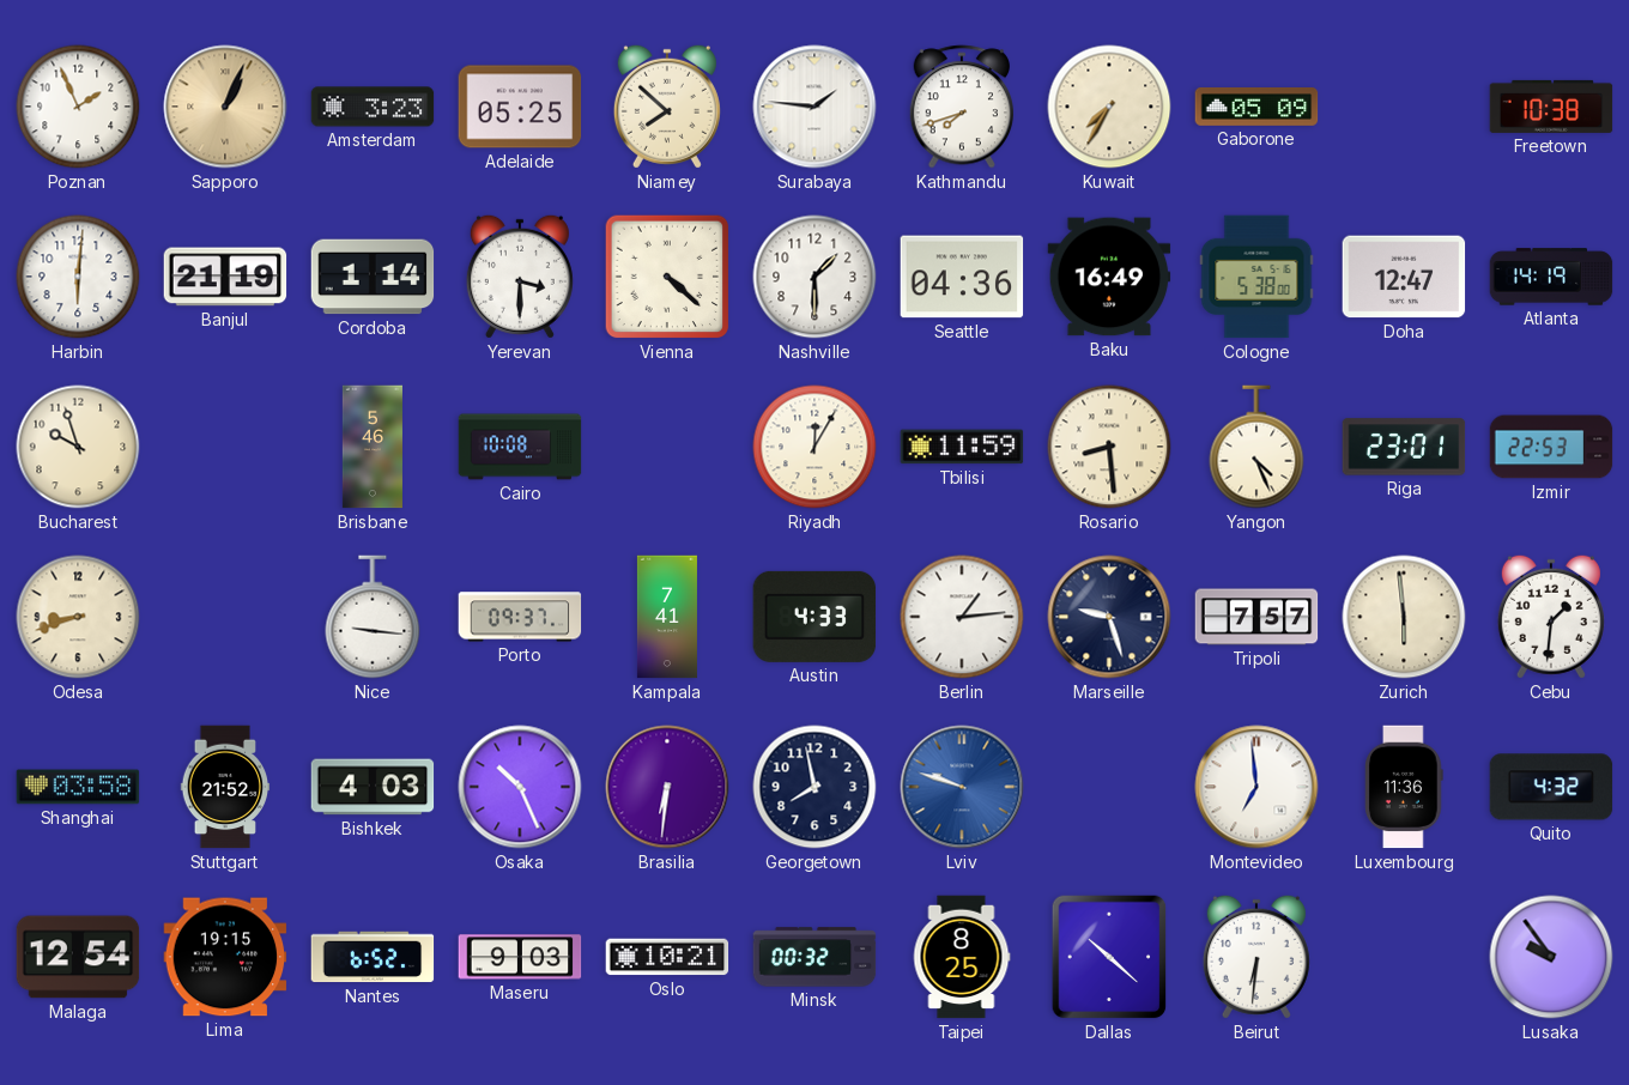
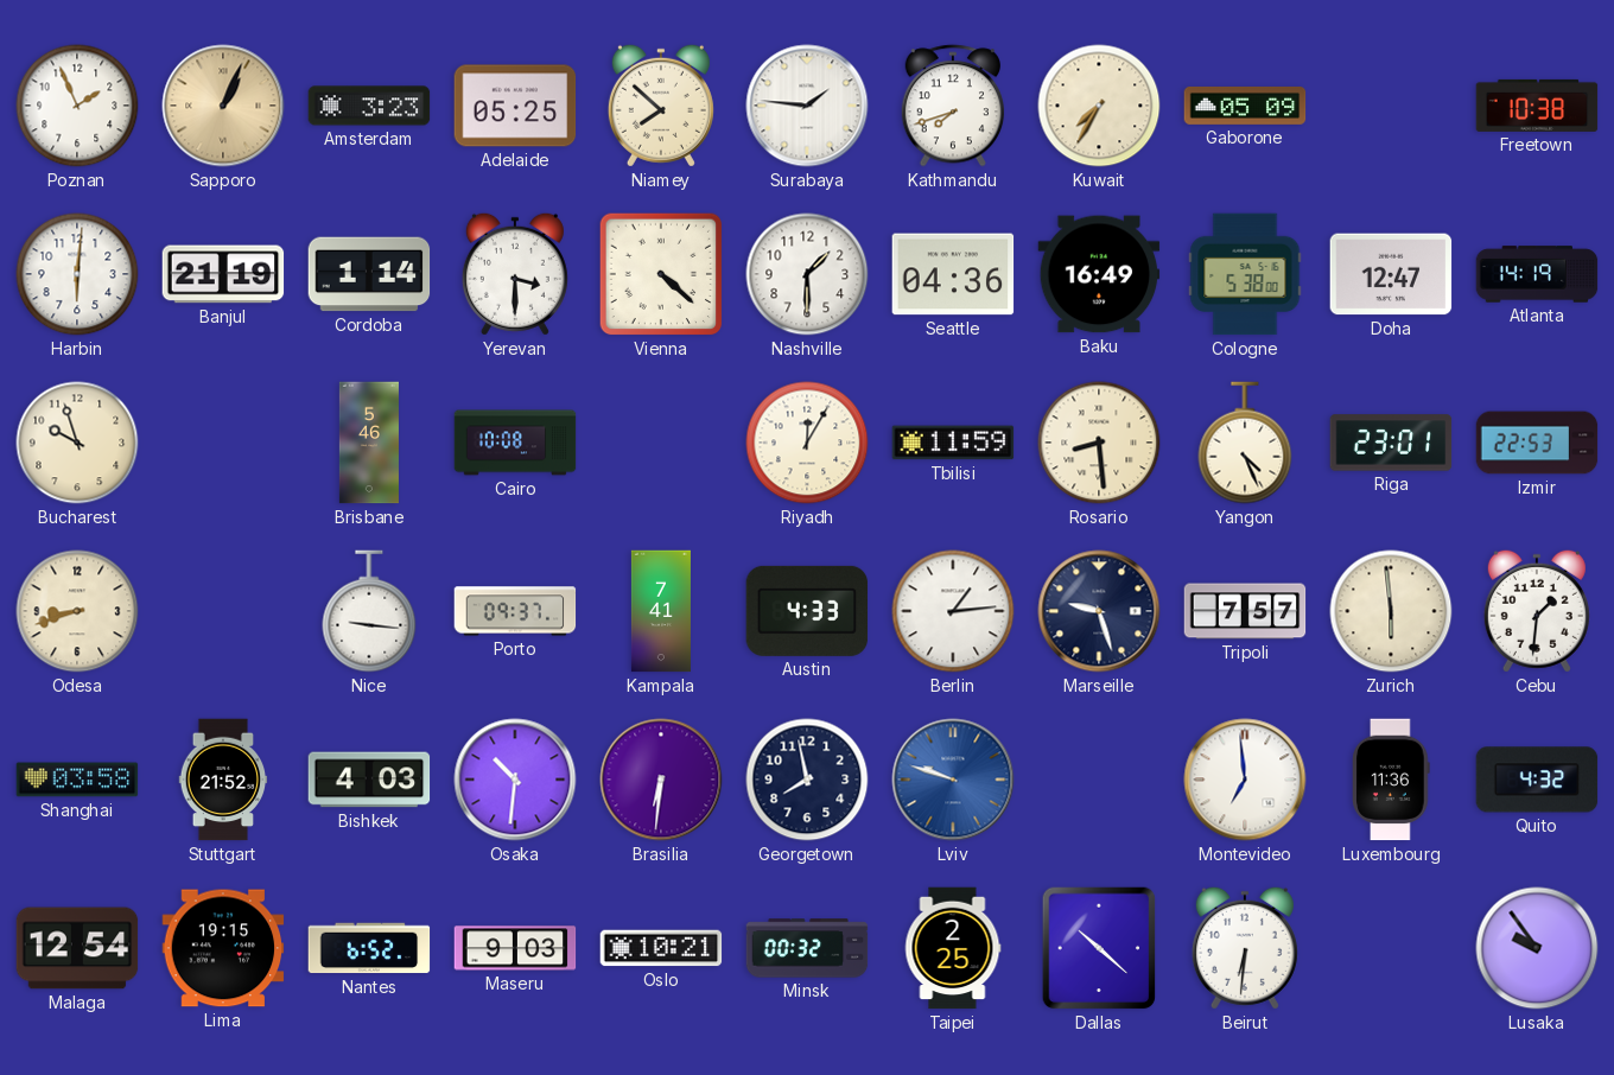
Osaka: 10:26 -> 10:31
Taipei: 8:25 -> 2:25
